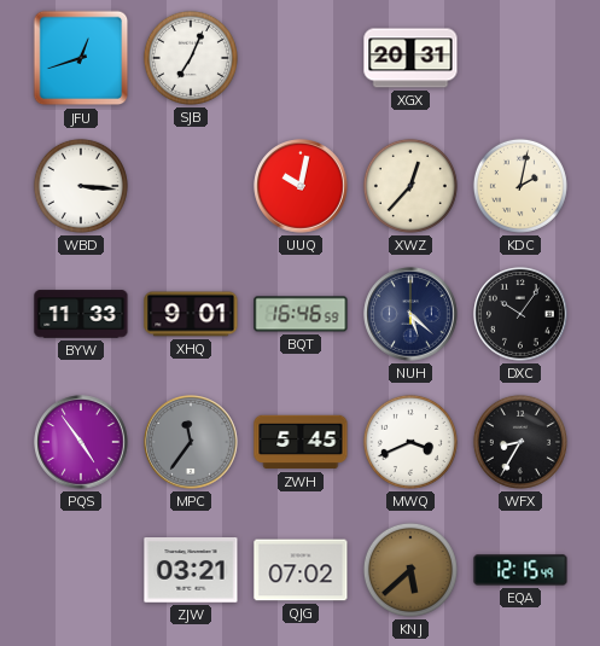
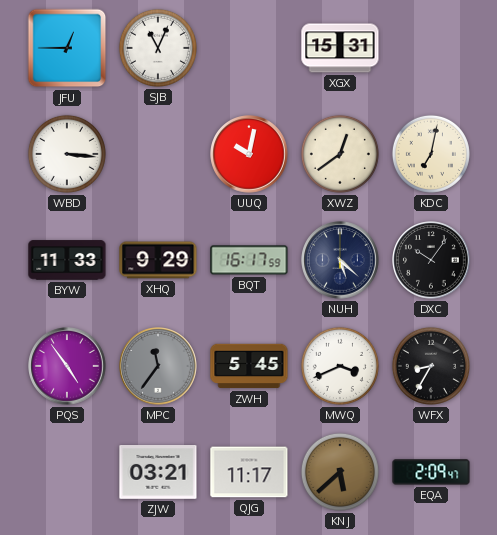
JFU: 12:42 -> 12:45
SJB: 7:04 -> 11:04
XGX: 20:31 -> 15:31
XWZ: 12:37 -> 12:39
KDC: 2:02 -> 7:02
XHQ: 9:01 -> 9:29
BQT: 16:46 -> 16:17
QJG: 07:02 -> 11:17
EQA: 12:15 -> 2:09
